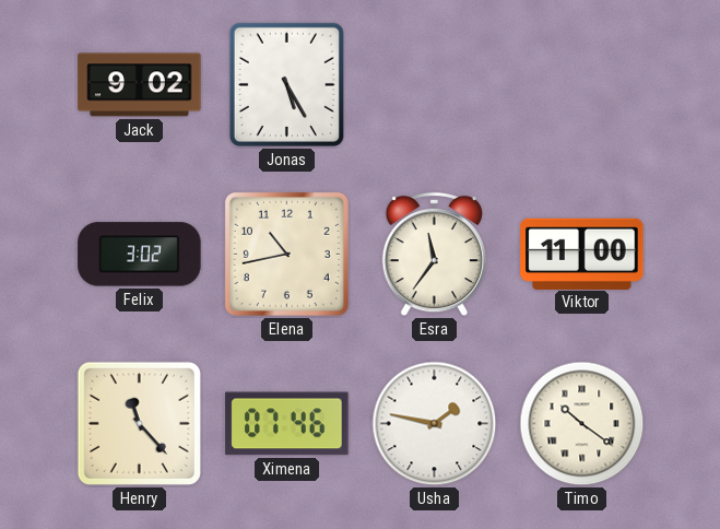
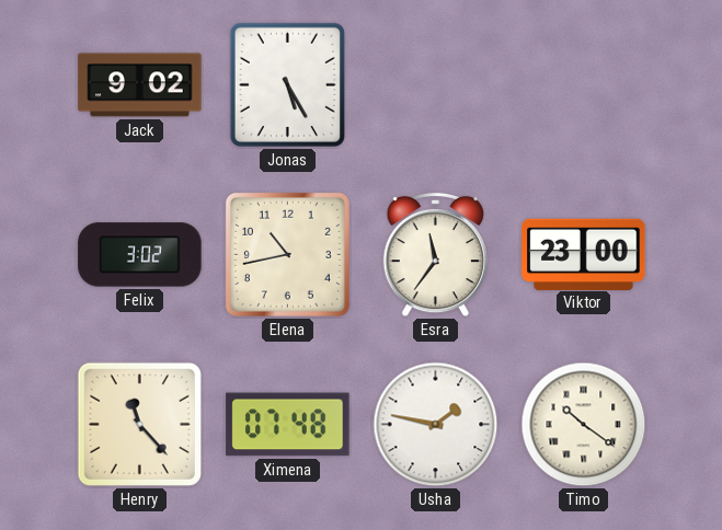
Viktor: 11:00 -> 23:00
Ximena: 07:46 -> 07:48
